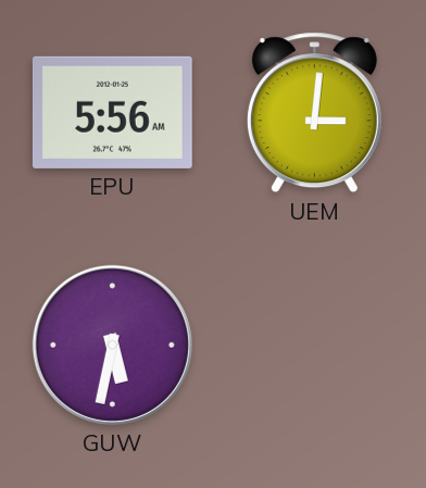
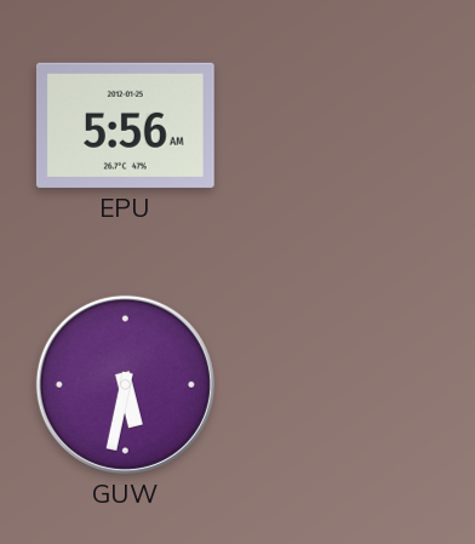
UEM: 3:01 -> none
